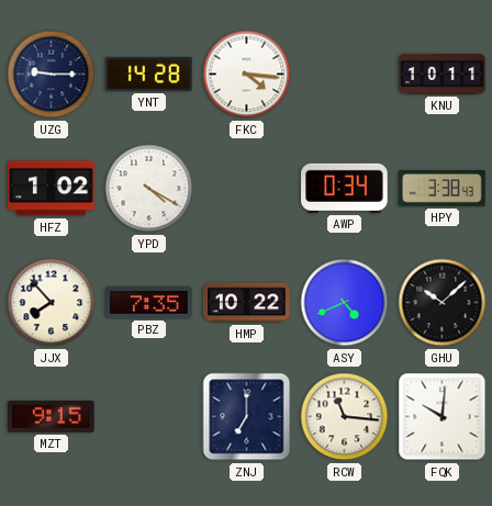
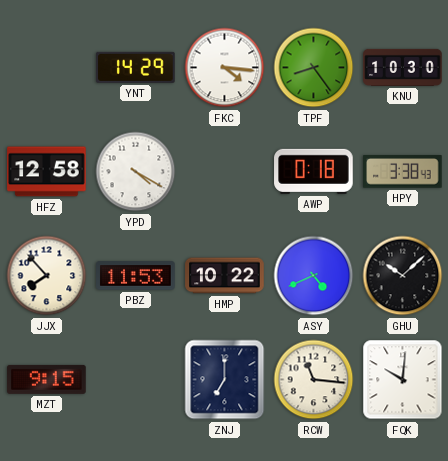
UZG: 9:15 -> none
YNT: 14:28 -> 14:29
TPF: none -> 8:24
KNU: 10:11 -> 10:30
HFZ: 1:02 -> 12:58
AWP: 0:34 -> 0:18
PBZ: 7:35 -> 11:53
